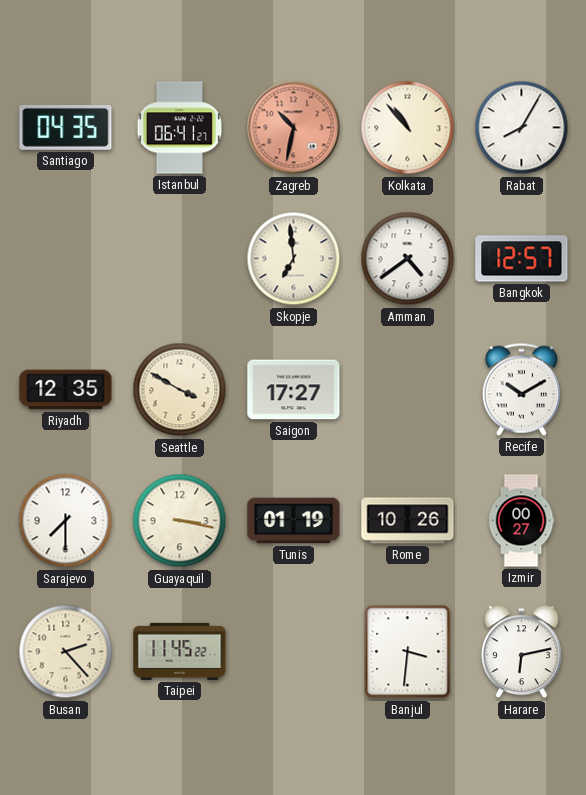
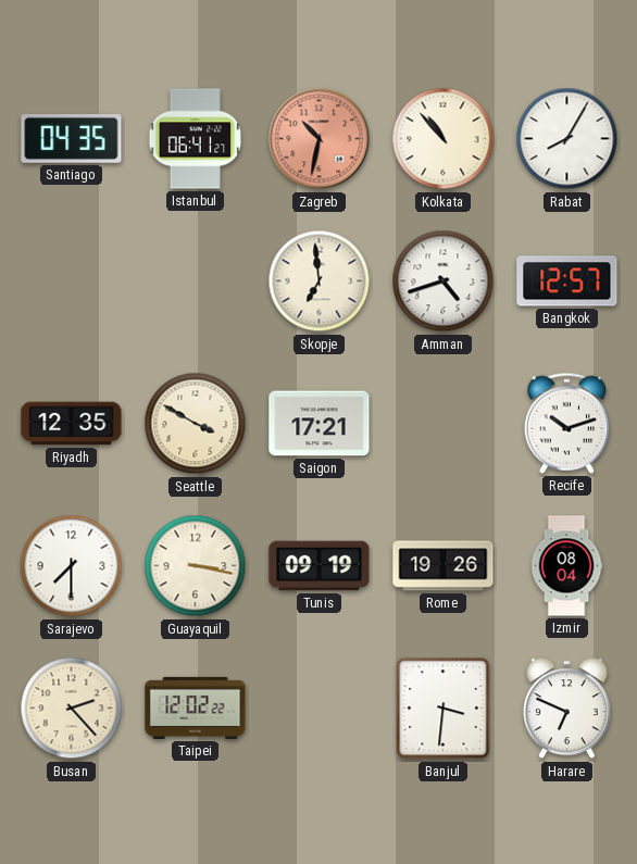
Amman: 4:39 -> 4:42
Saigon: 17:27 -> 17:21
Recife: 10:10 -> 10:12
Tunis: 01:19 -> 09:19
Rome: 10:26 -> 19:26
Izmir: 00:27 -> 08:04
Taipei: 11:45 -> 12:02
Harare: 6:13 -> 6:49
